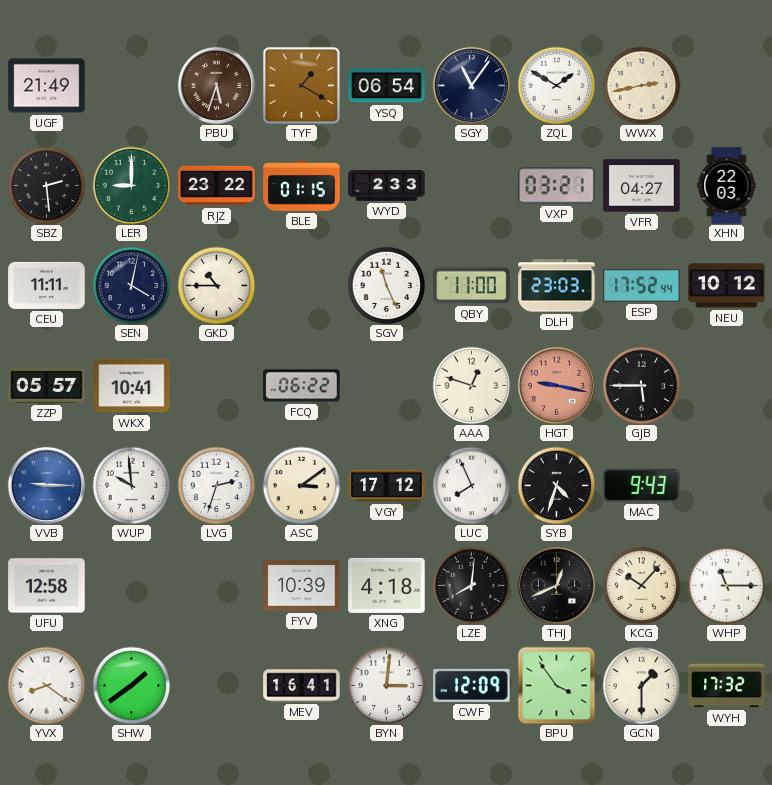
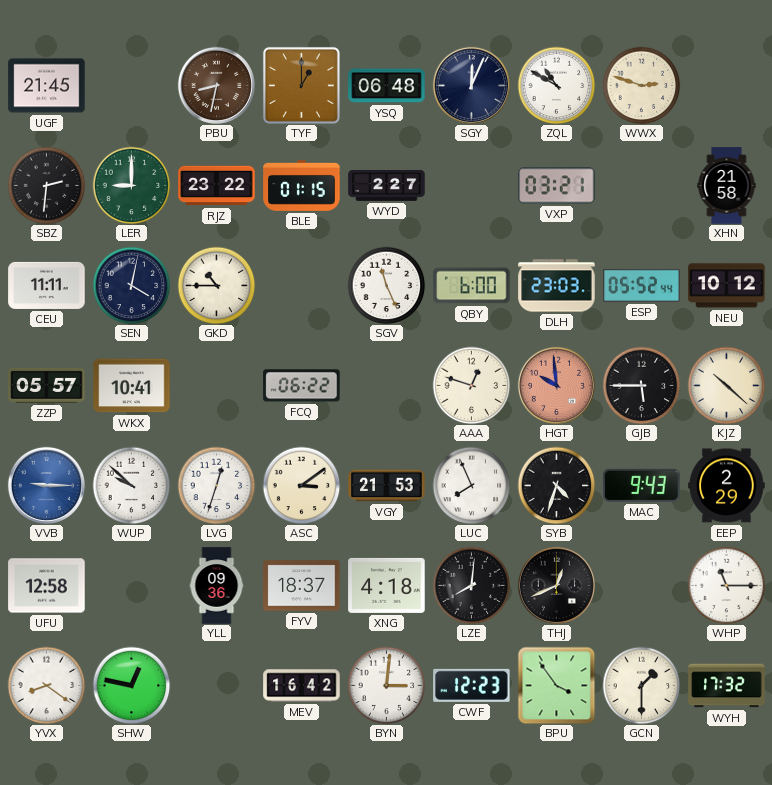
UGF: 21:49 -> 21:45
PBU: 5:33 -> 8:32
TYF: 1:20 -> 1:00
YSQ: 06:54 -> 06:48
SGY: 11:06 -> 12:04
ZQL: 1:50 -> 10:50
WWX: 2:43 -> 2:48
SBZ: 2:29 -> 2:31
WYD: 2:33 -> 2:27
VFR: 04:27 -> none
XHN: 22:03 -> 21:58
QBY: 11:00 -> 6:00
ESP: 17:52 -> 05:52
HGT: 9:17 -> 9:59
KJZ: none -> 10:22
WUP: 9:59 -> 9:52
LVG: 2:33 -> 12:33
VGY: 17:12 -> 21:53
EEP: none -> 2:29
YLL: none -> 09:36
FYV: 10:39 -> 18:37
KCG: 10:07 -> none
SHW: 1:39 -> 12:47
MEV: 16:41 -> 16:42
CWF: 12:09 -> 12:23
